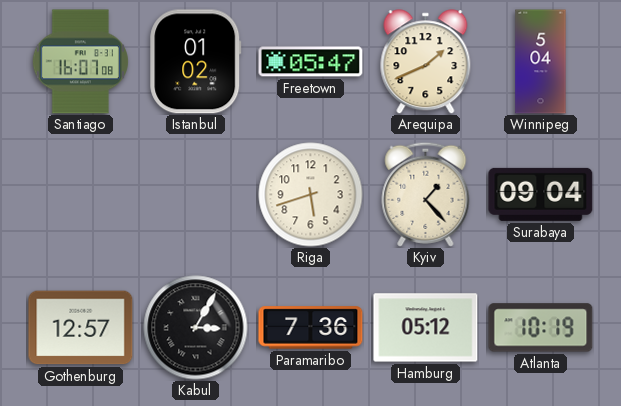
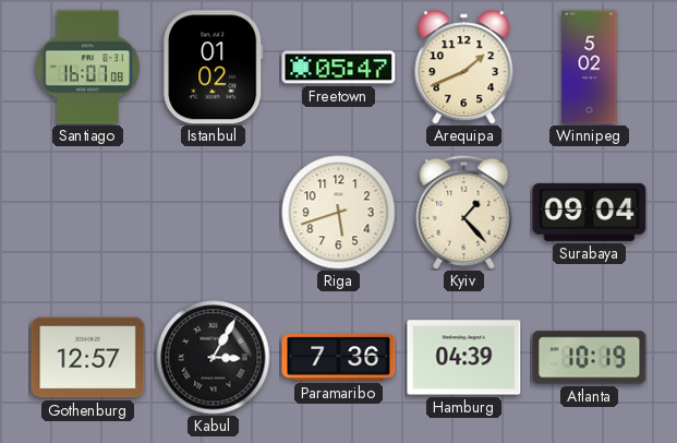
Winnipeg: 5:04 -> 5:02
Hamburg: 05:12 -> 04:39
